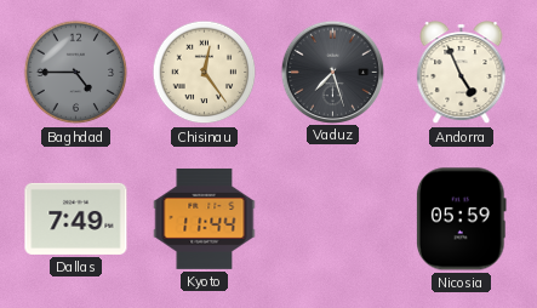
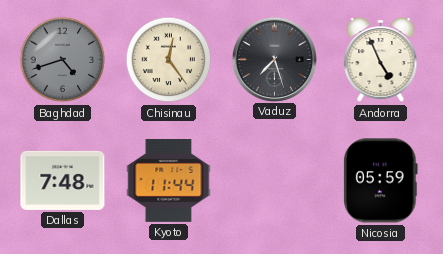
Baghdad: 4:45 -> 4:42
Dallas: 7:49 -> 7:48
